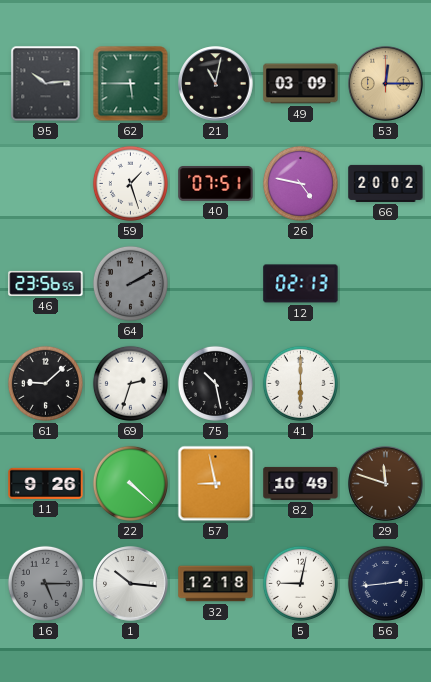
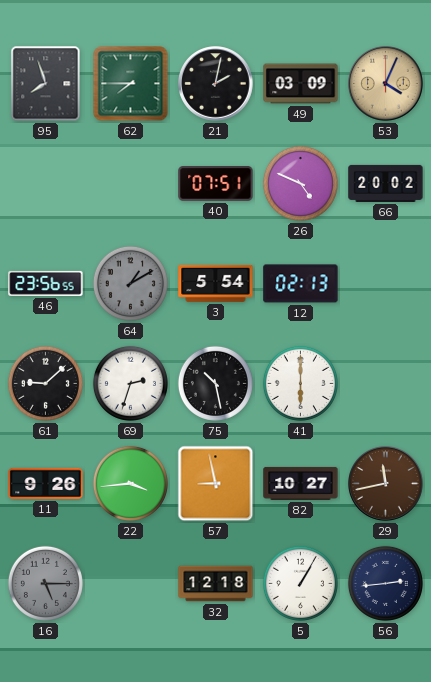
95: 10:14 -> 7:57
62: 5:45 -> 7:45
21: 11:02 -> 2:02
53: 12:15 -> 4:04
59: 1:27 -> none
26: 4:47 -> 4:49
64: 2:10 -> 1:10
3: none -> 5:54
22: 4:22 -> 3:44
82: 10:49 -> 10:27
29: 11:48 -> 11:43
1: 10:16 -> none
5: 9:02 -> 1:05
